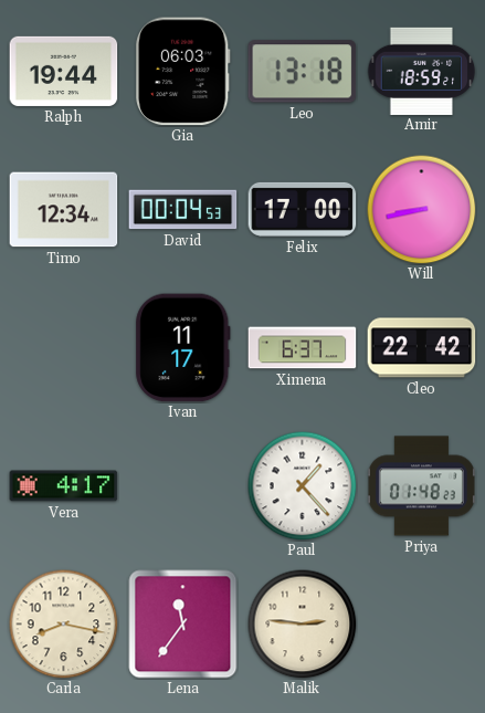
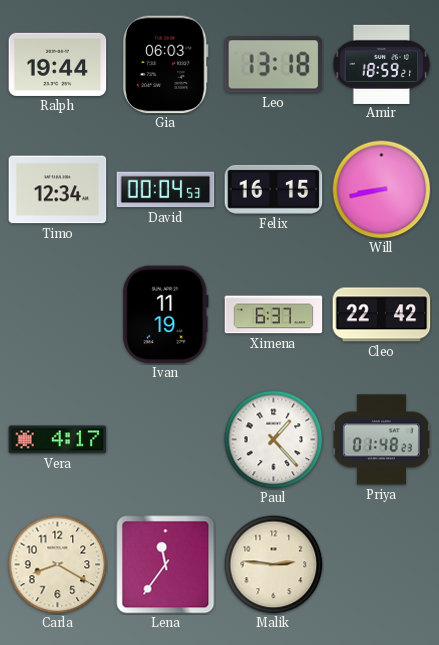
Felix: 17:00 -> 16:15
Ivan: 11:17 -> 11:19
Carla: 8:17 -> 8:20
